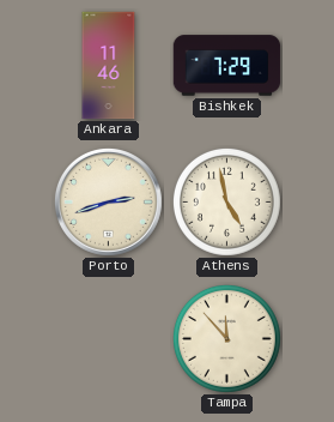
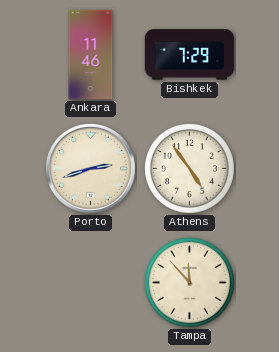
Athens: 4:58 -> 4:54
